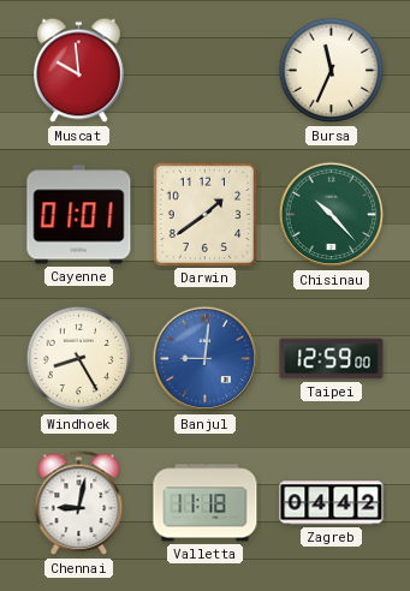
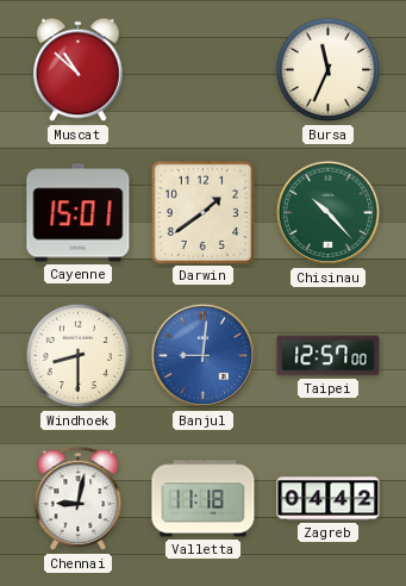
Muscat: 9:59 -> 10:52
Cayenne: 01:01 -> 15:01
Windhoek: 8:25 -> 8:30
Taipei: 12:59 -> 12:57
